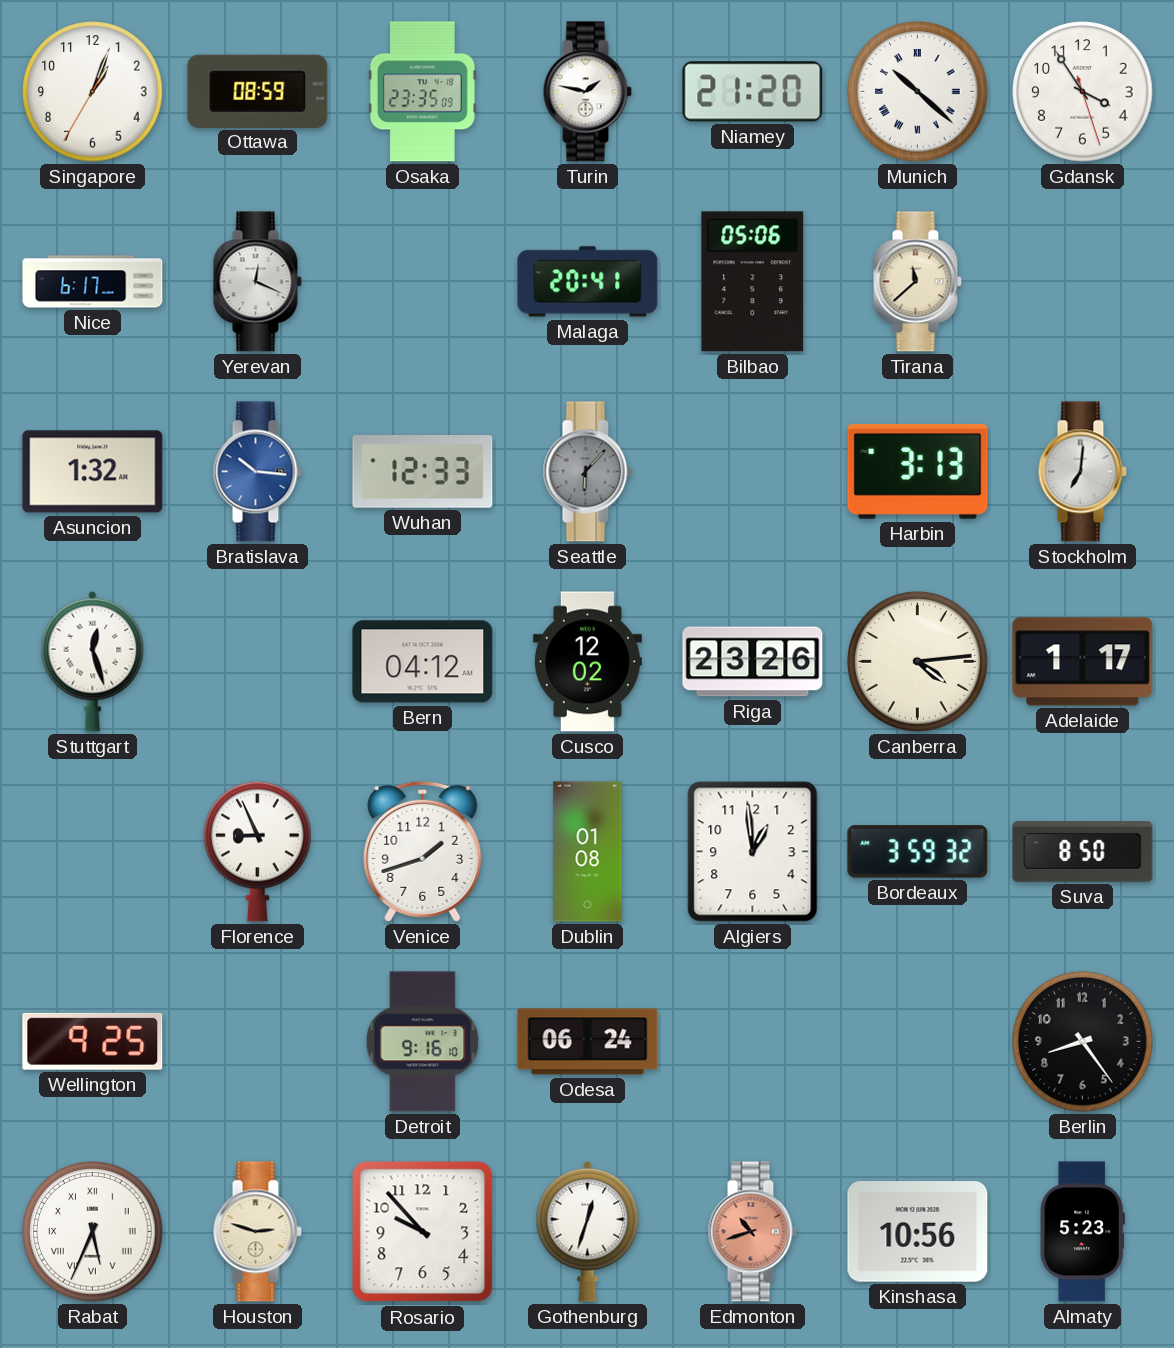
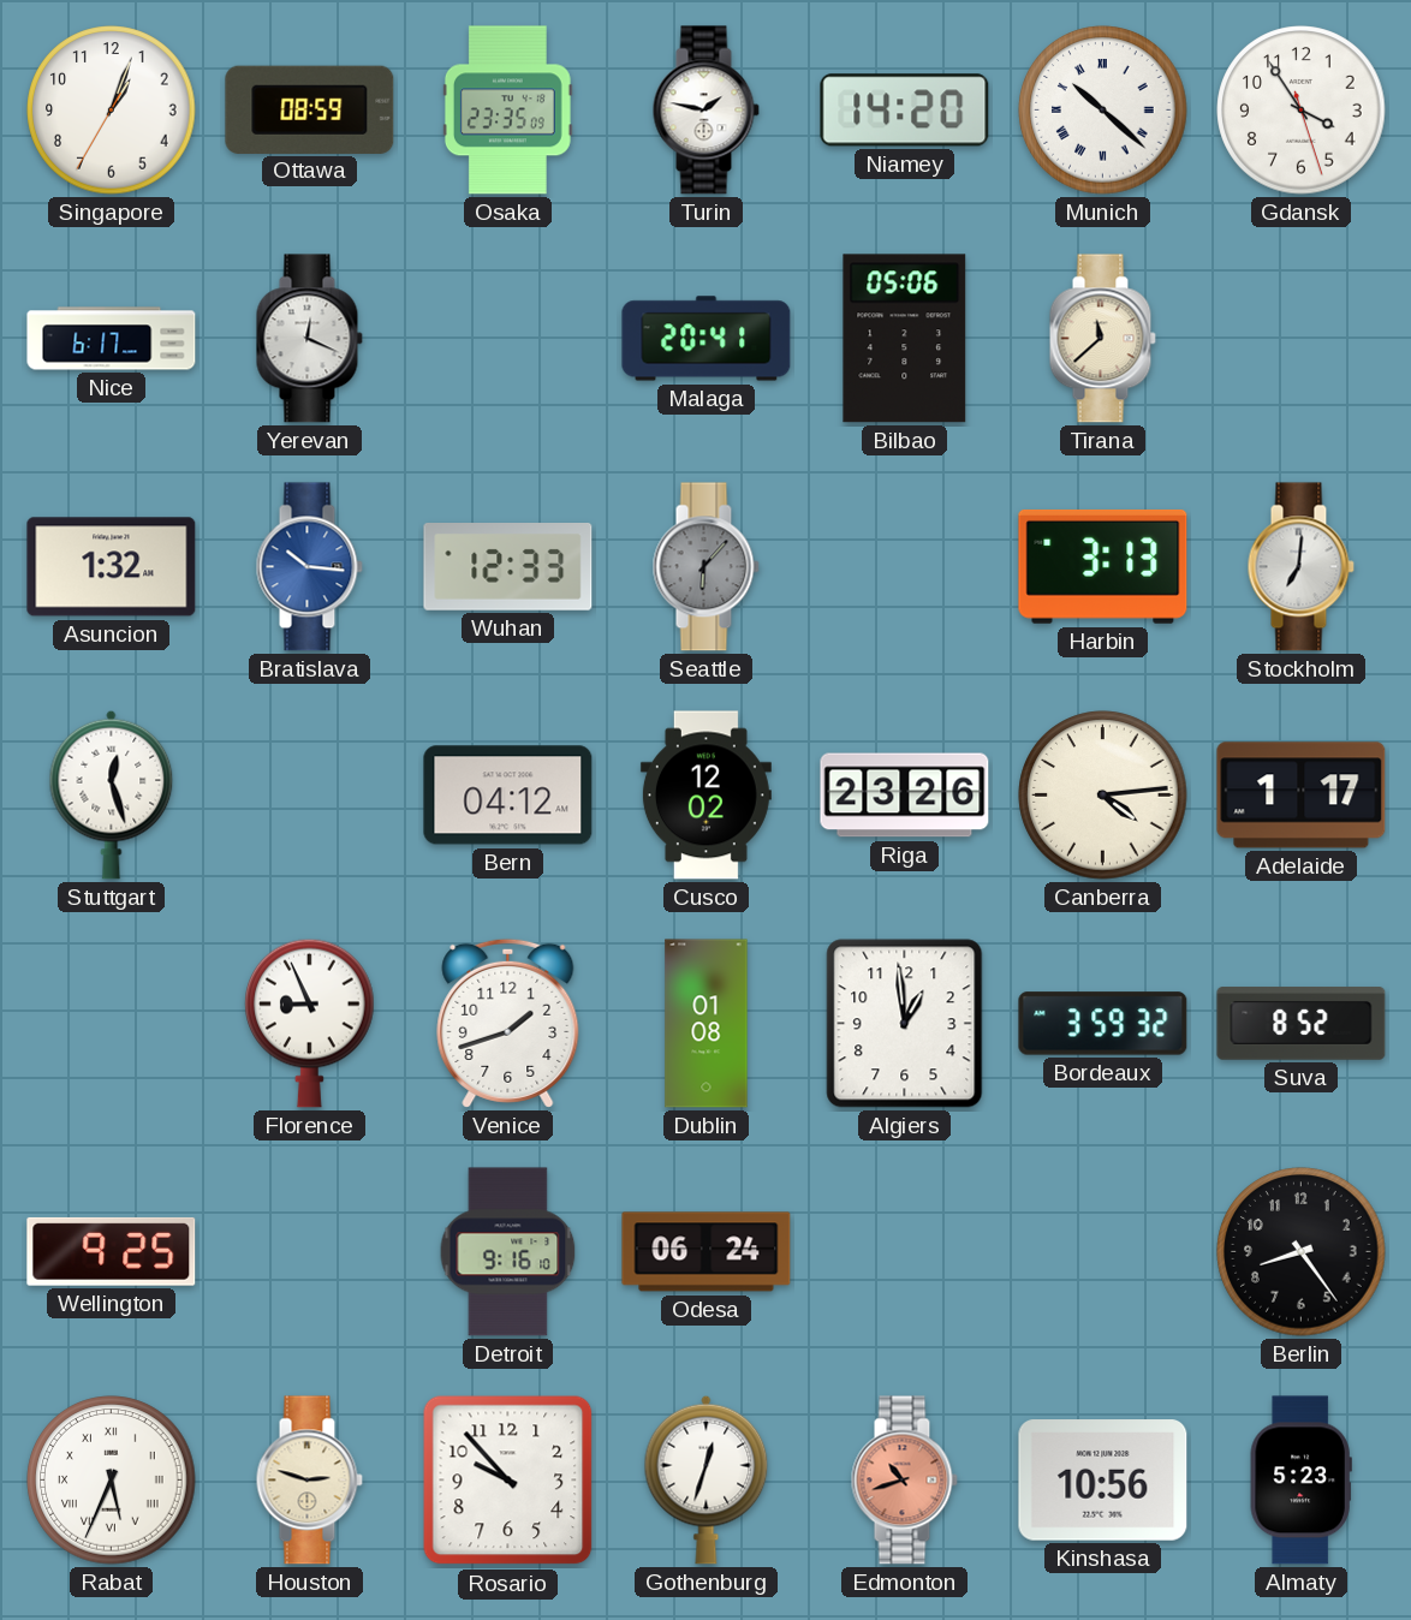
Niamey: 21:20 -> 14:20
Suva: 8:50 -> 8:52
